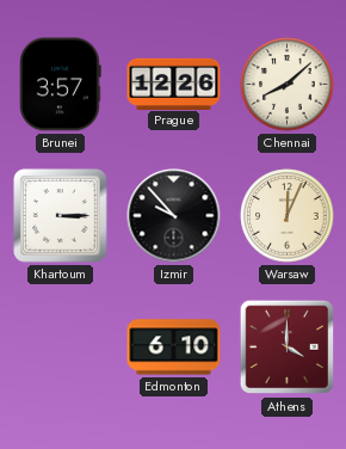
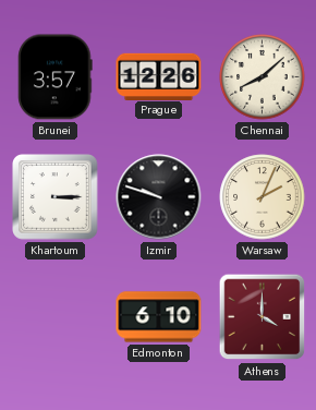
Izmir: 9:53 -> 9:48
Warsaw: 12:04 -> 2:04
